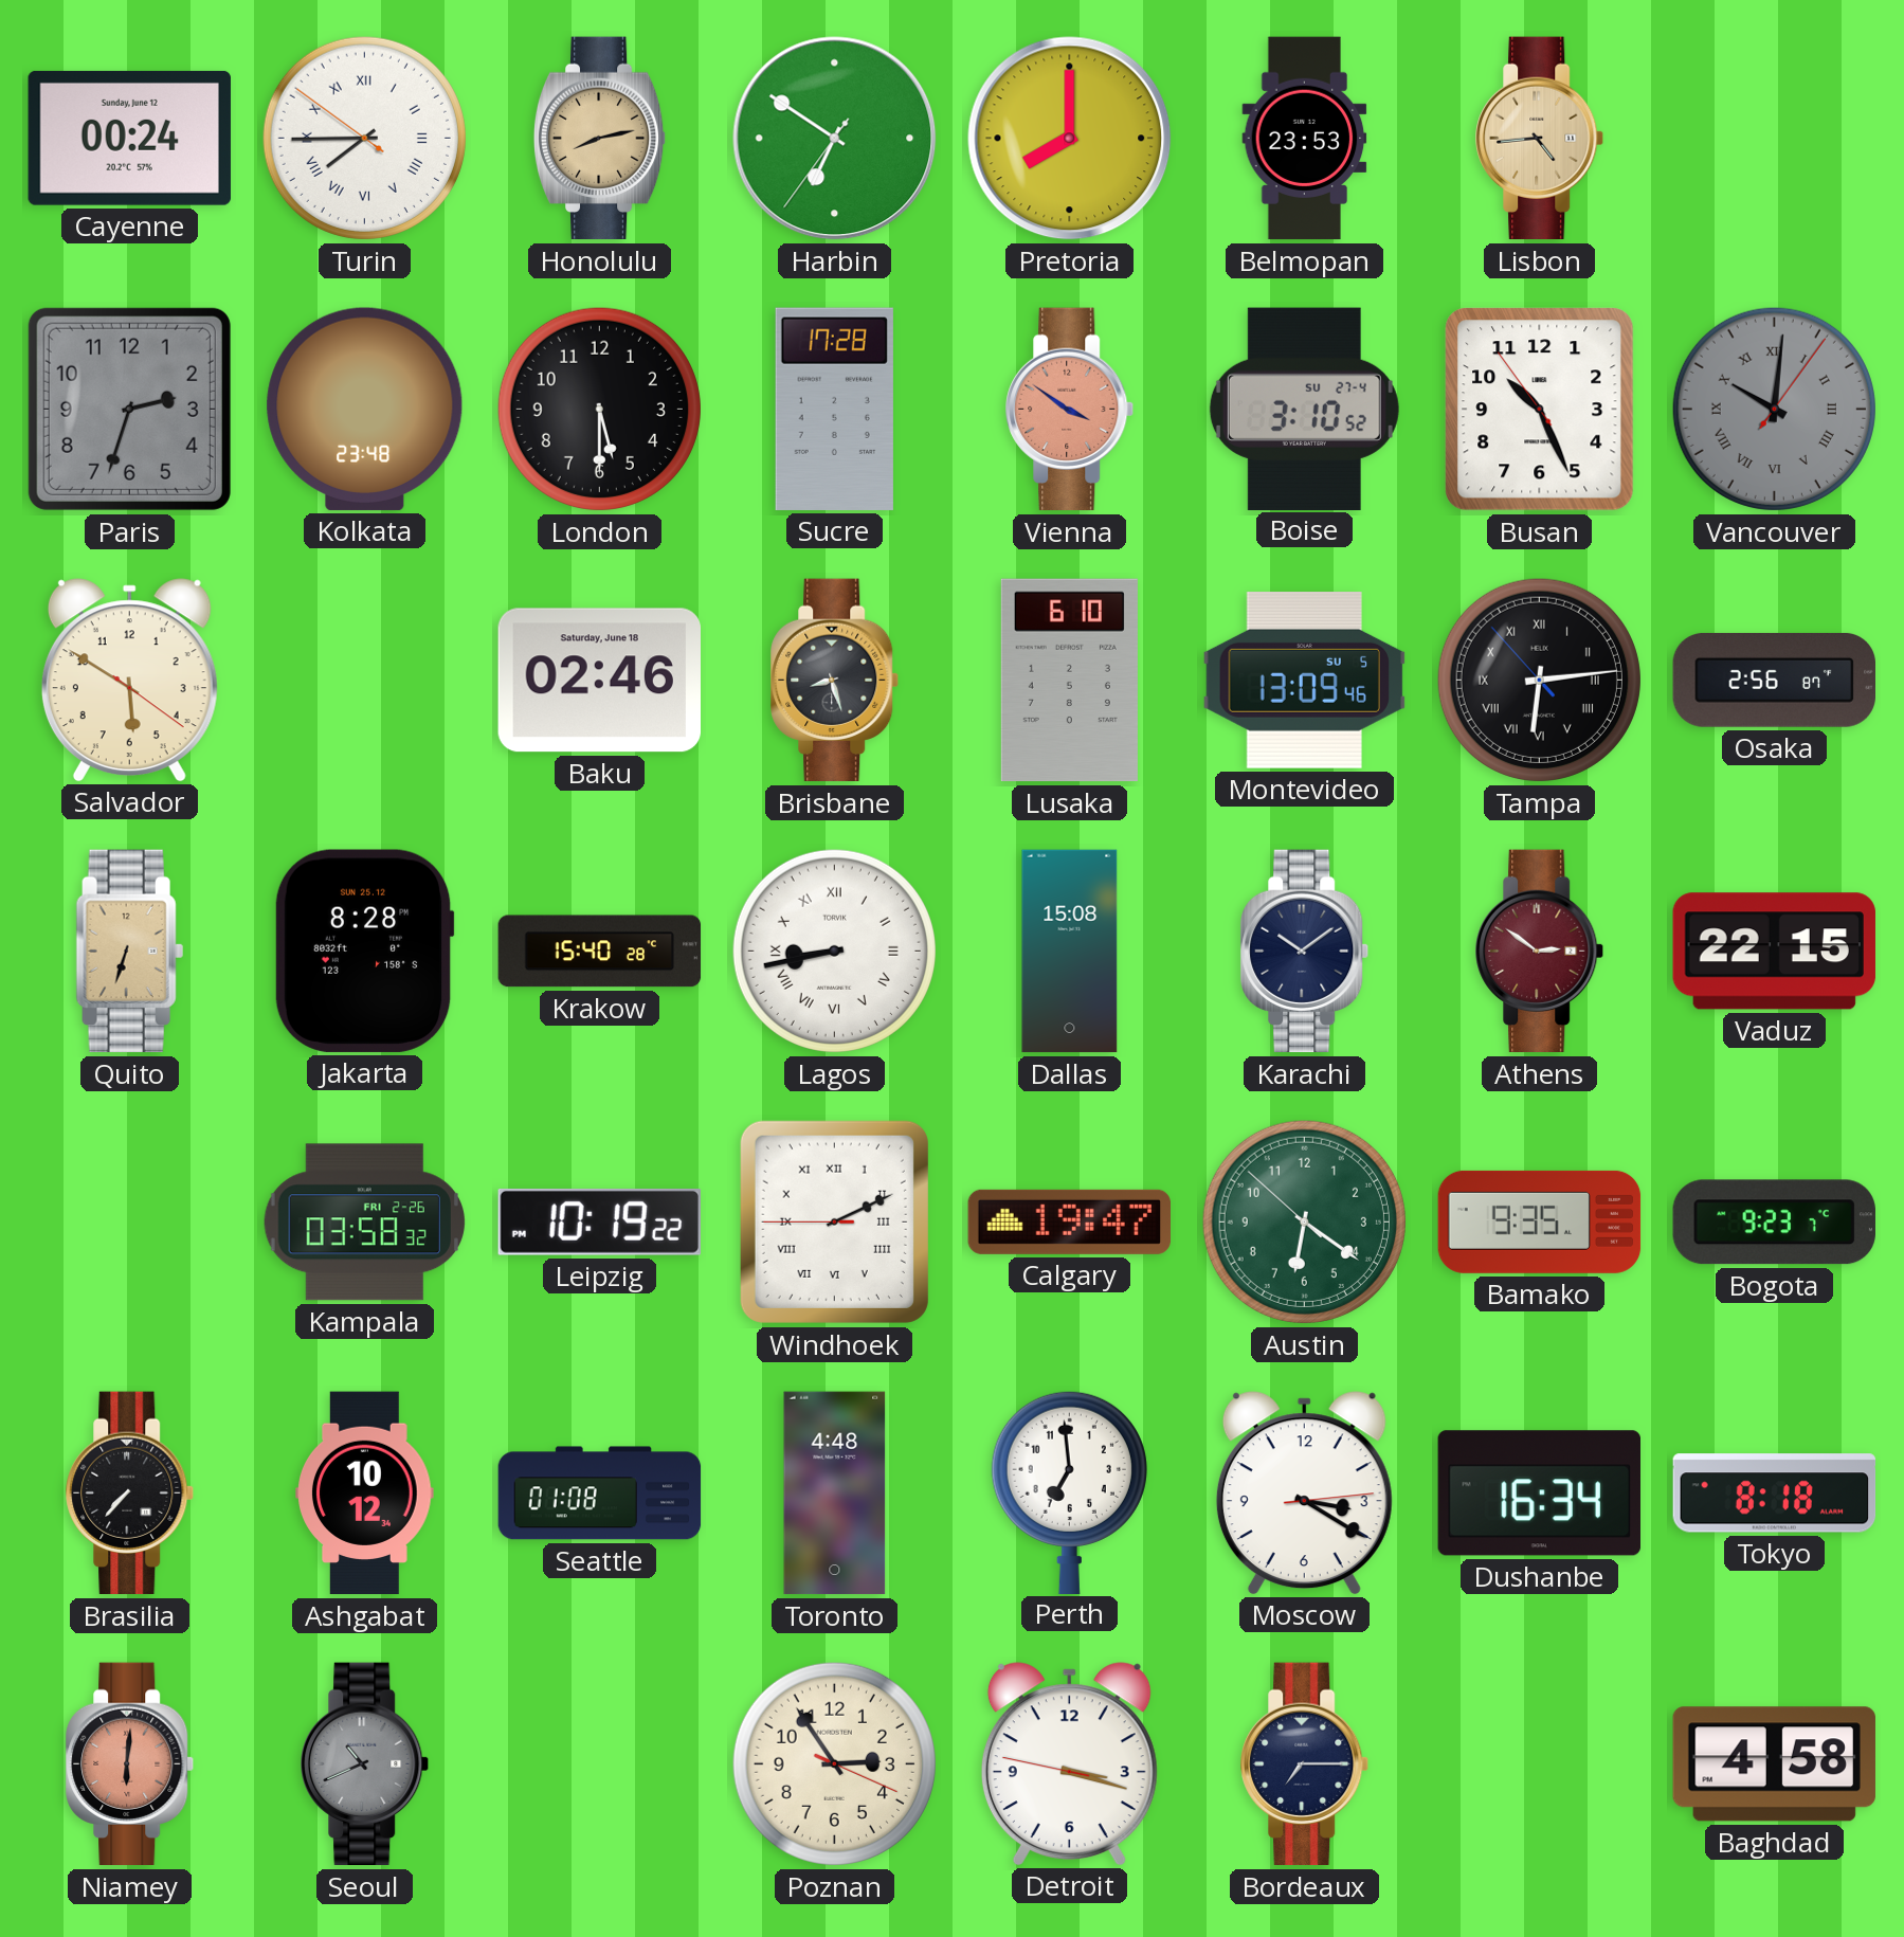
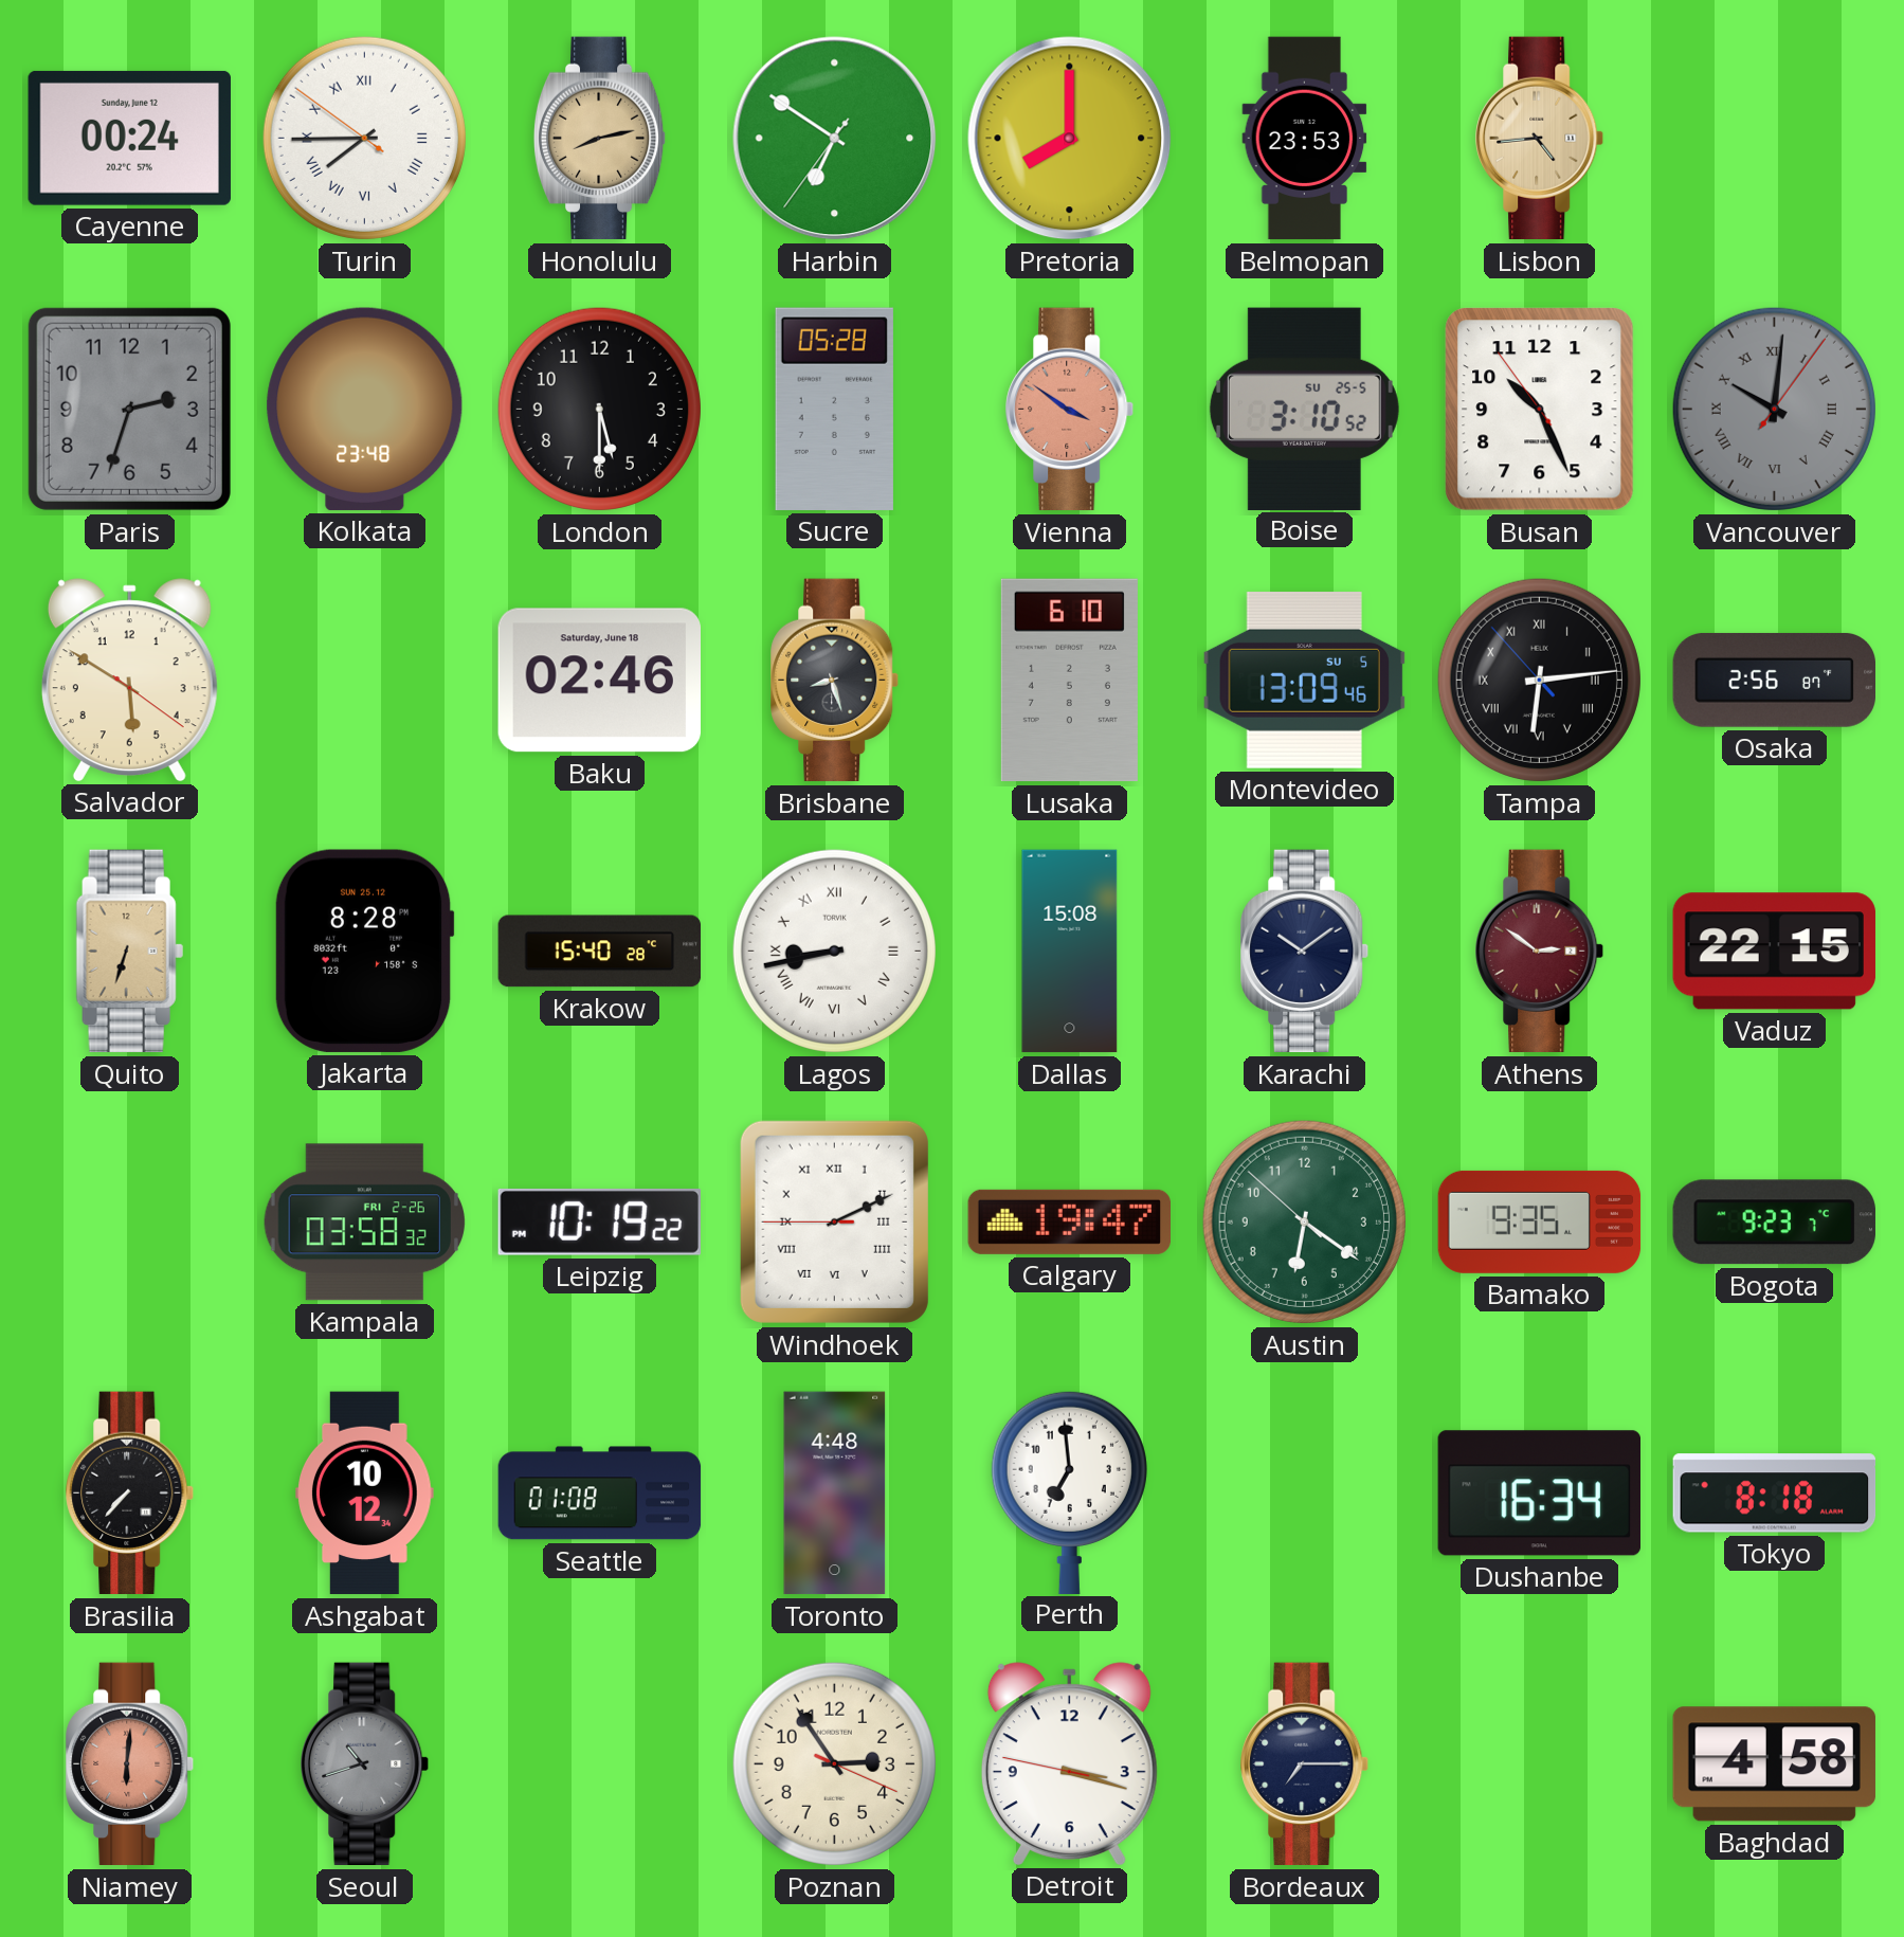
Sucre: 17:28 -> 05:28
Boise date: SU 27-4 -> SU 25-5
Moscow: 3:20 -> none
Seoul: 10:41 -> 10:42
